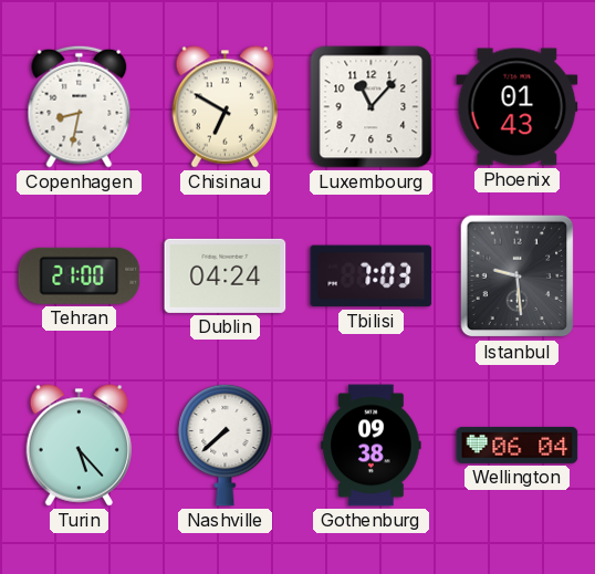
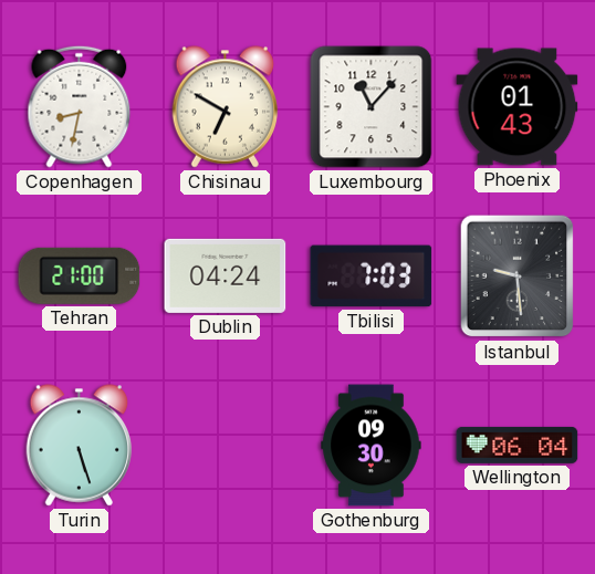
Turin: 5:23 -> 5:27
Nashville: 7:38 -> none
Gothenburg: 09:38 -> 09:30
